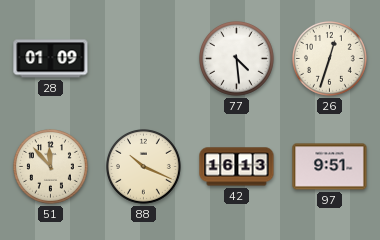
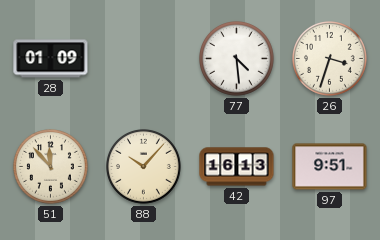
26: 12:33 -> 3:33
88: 10:19 -> 10:07
